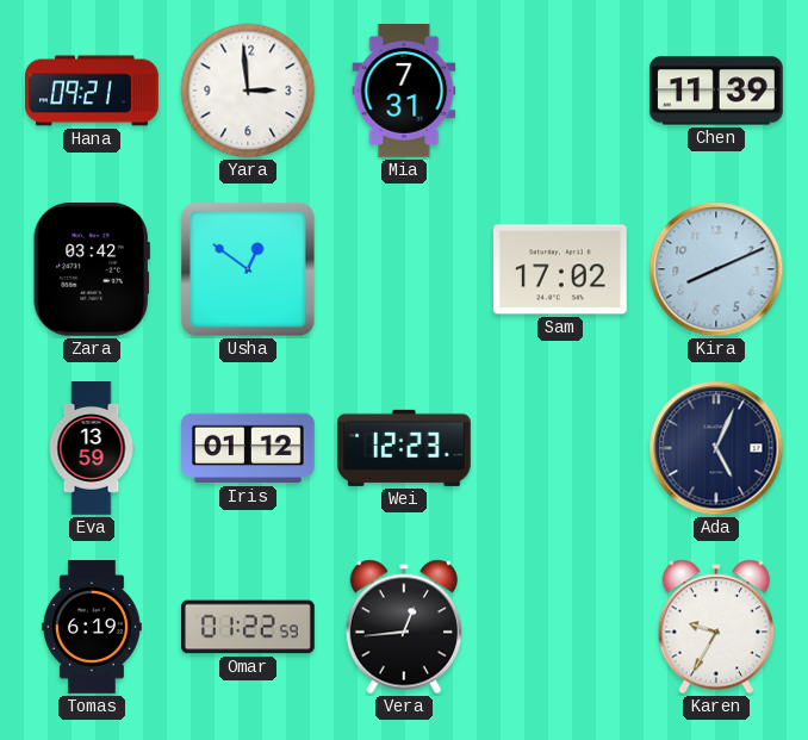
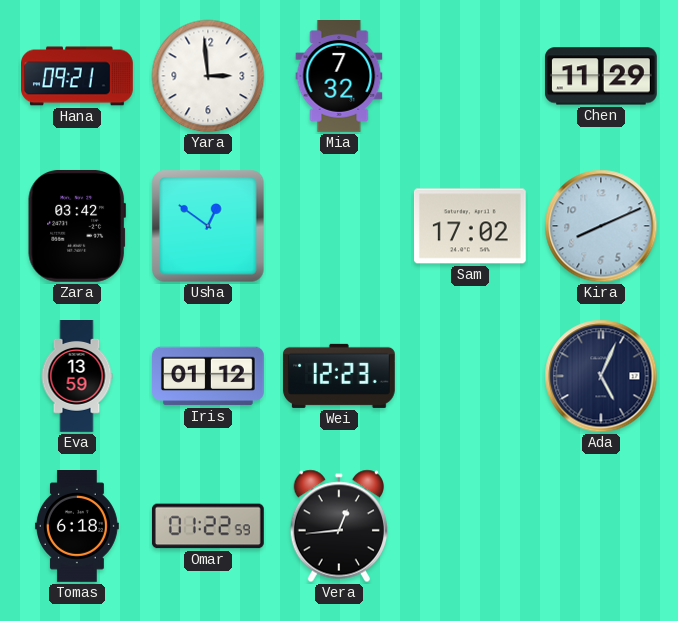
Mia: 7:31 -> 7:32
Chen: 11:39 -> 11:29
Tomas: 6:19 -> 6:18
Karen: 9:35 -> none
